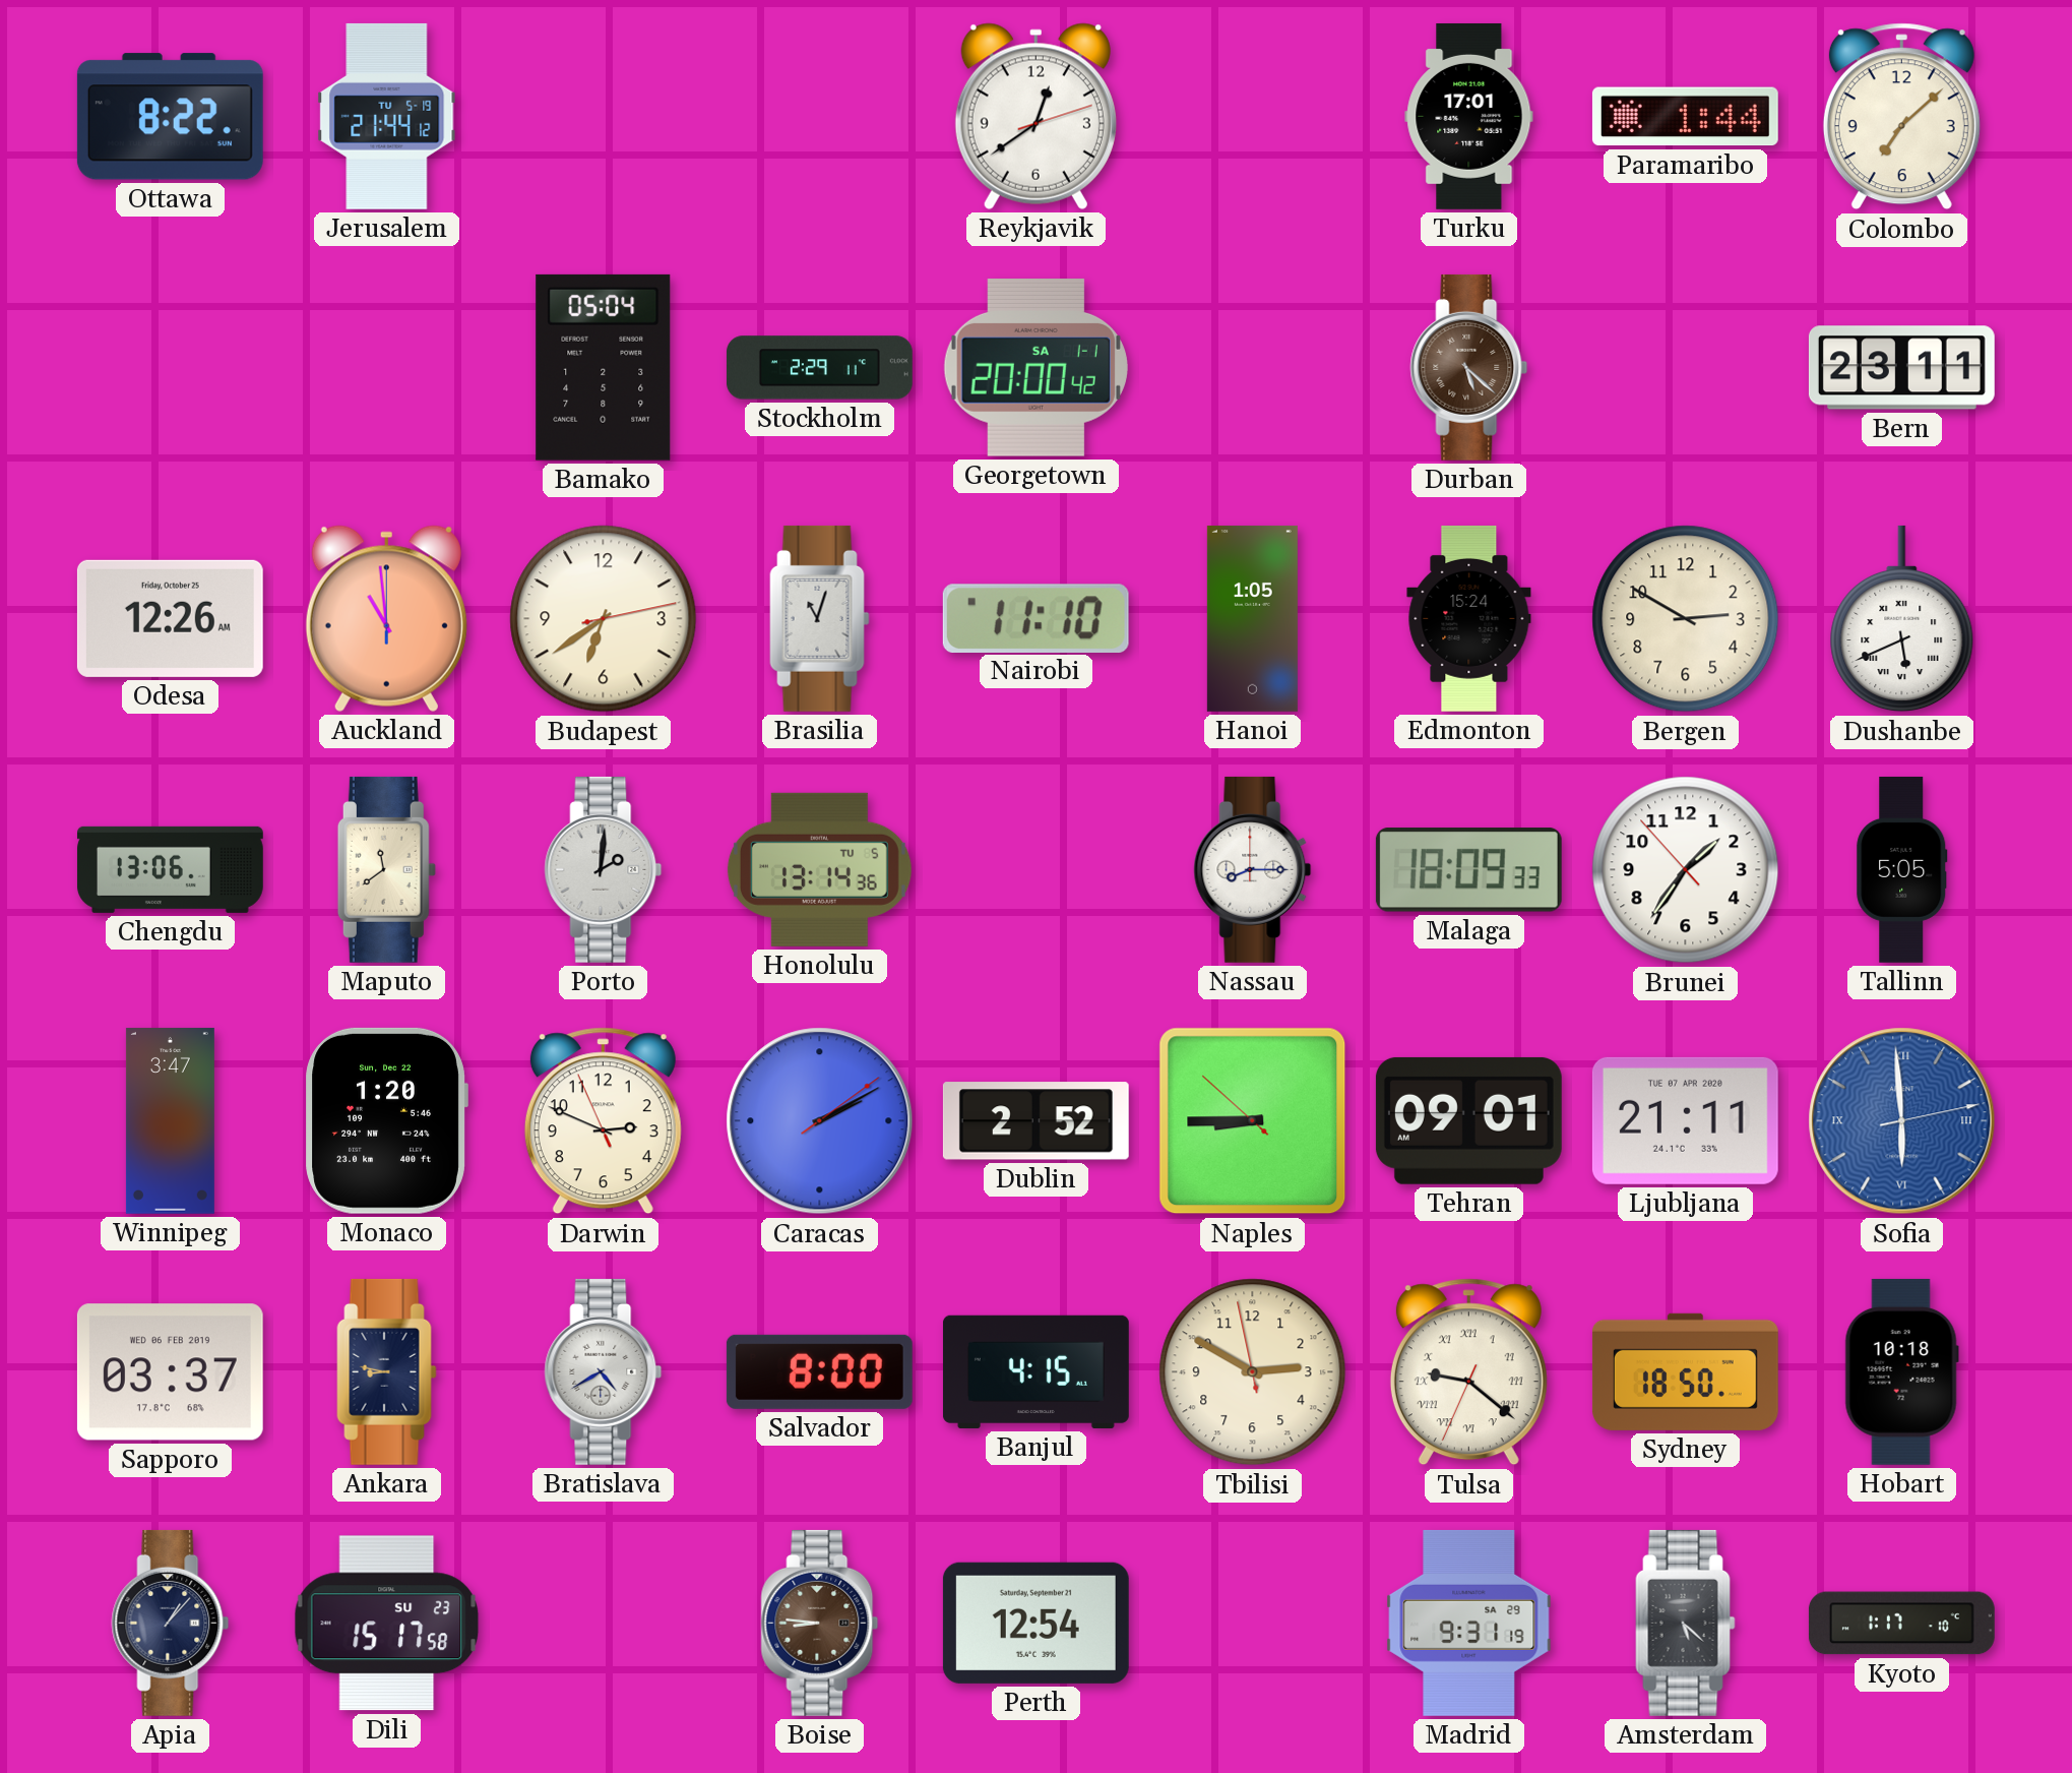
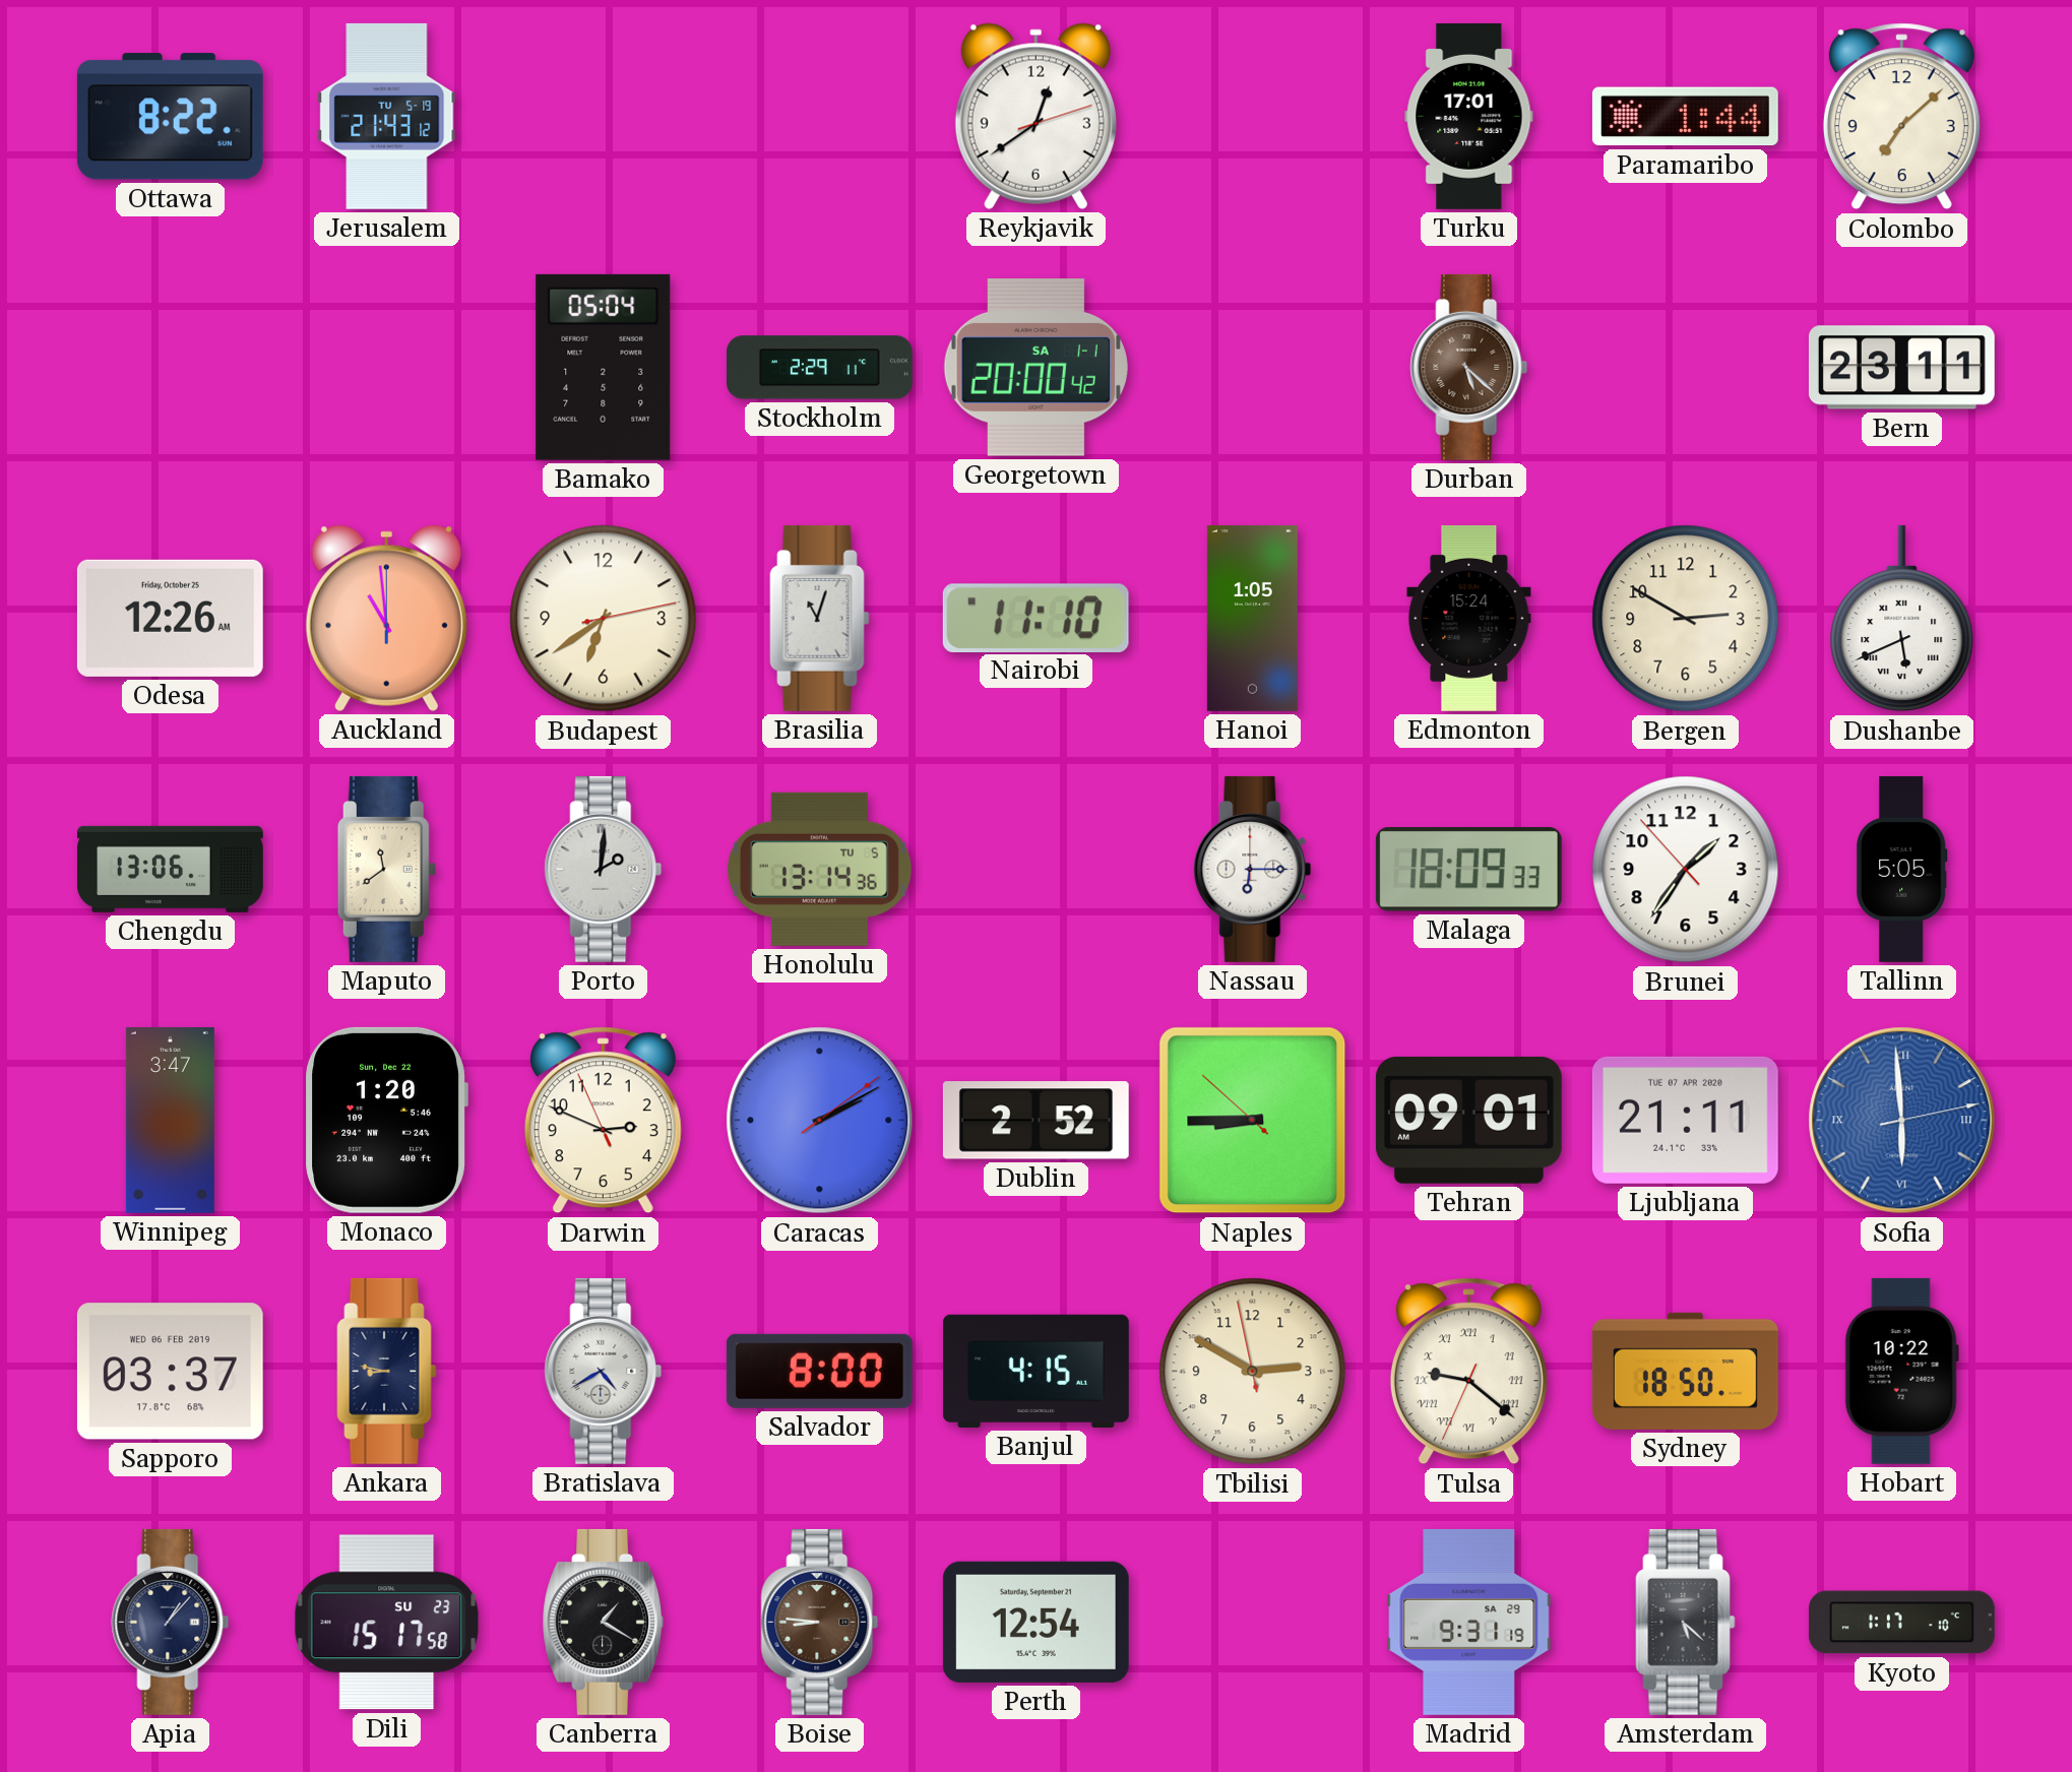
Jerusalem: 21:44 -> 21:43
Nassau: 8:15 -> 6:15
Hobart: 10:18 -> 10:22
Canberra: none -> 1:20
